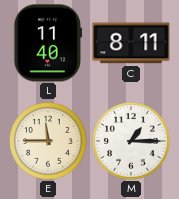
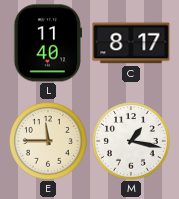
C: 8:11 -> 8:17
M: 1:15 -> 1:17
